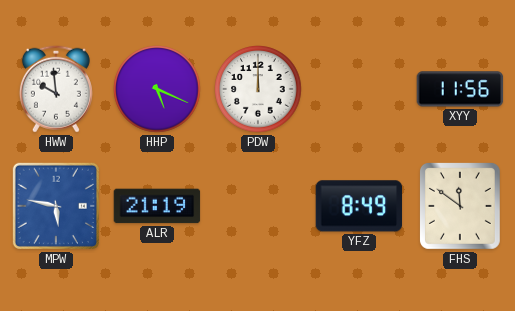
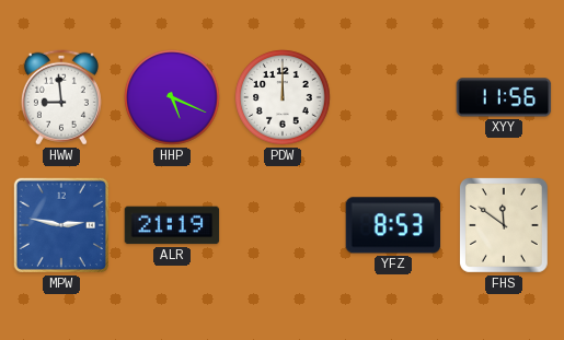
HWW: 9:59 -> 8:59
MPW: 5:47 -> 2:47
YFZ: 8:49 -> 8:53
